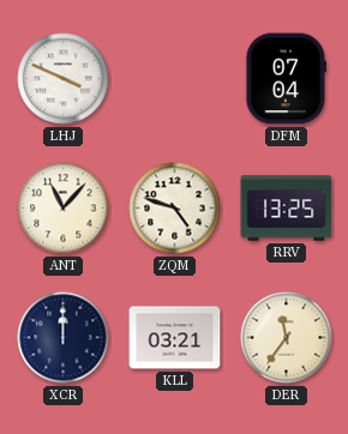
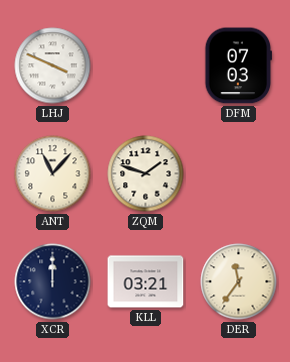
DFM: 07:04 -> 07:03
ZQM: 4:48 -> 1:48
RRV: 13:25 -> none
